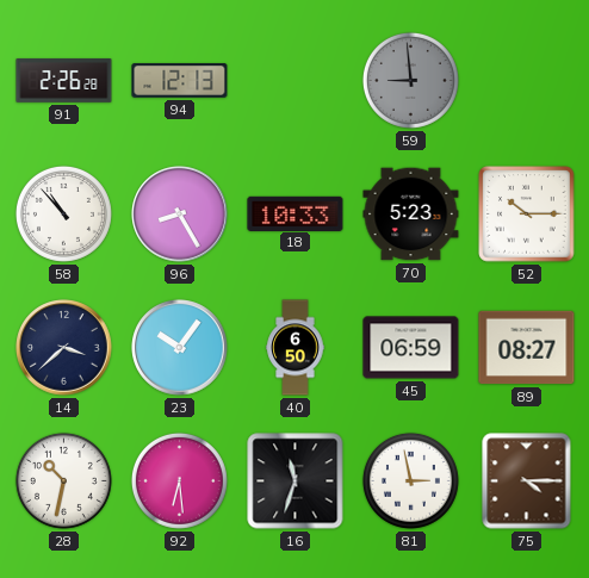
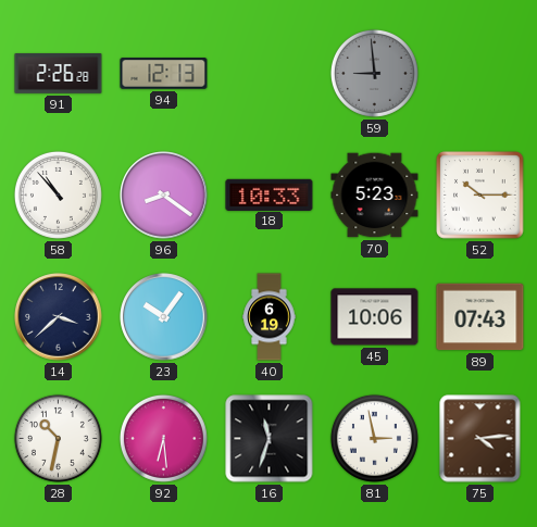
96: 8:25 -> 8:21
40: 6:50 -> 6:19
45: 06:59 -> 10:06
89: 08:27 -> 07:43
75: 4:15 -> 4:14
